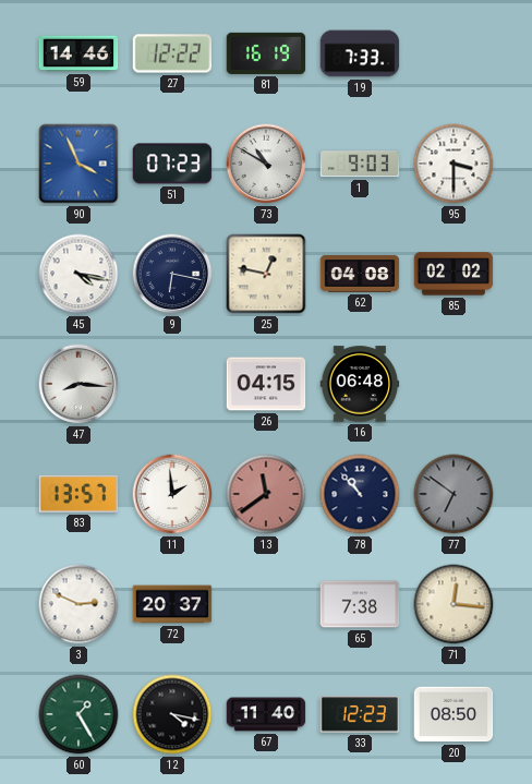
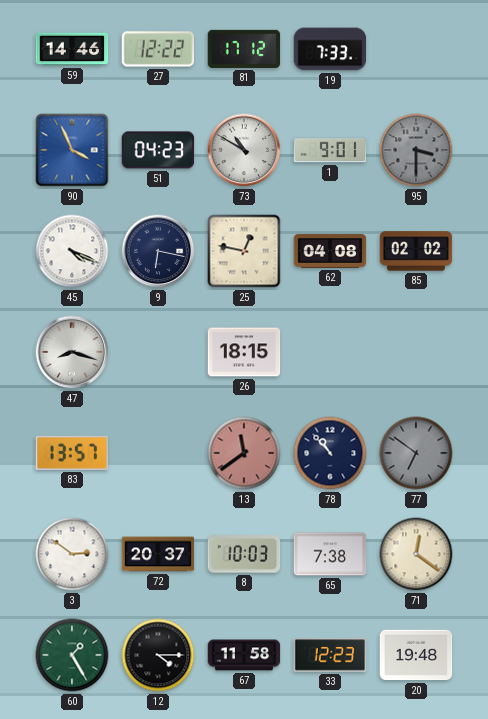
81: 16:19 -> 17:12
51: 07:23 -> 04:23
1: 9:03 -> 9:01
95 dial: white -> grey
45: 4:17 -> 4:19
47: 8:16 -> 8:18
26: 04:15 -> 18:15
16: 06:48 -> none
11: 1:59 -> none
3: 2:49 -> 2:51
8: none -> 10:03
71: 12:16 -> 12:21
12: 4:17 -> 4:15
67: 11:40 -> 11:58
20: 08:50 -> 19:48
